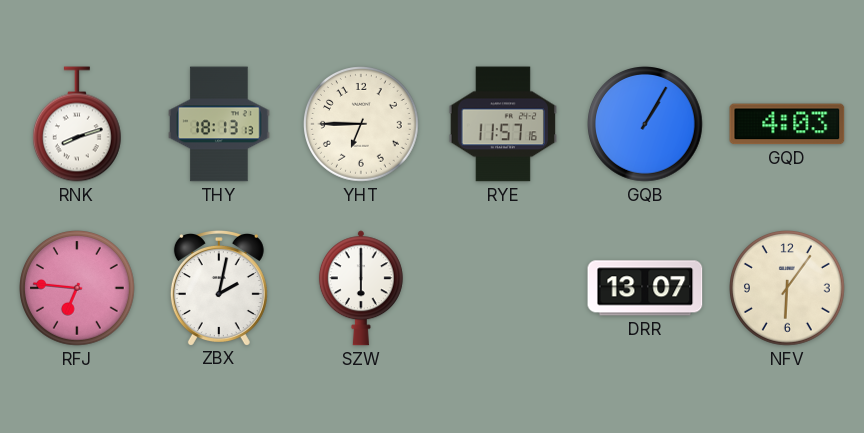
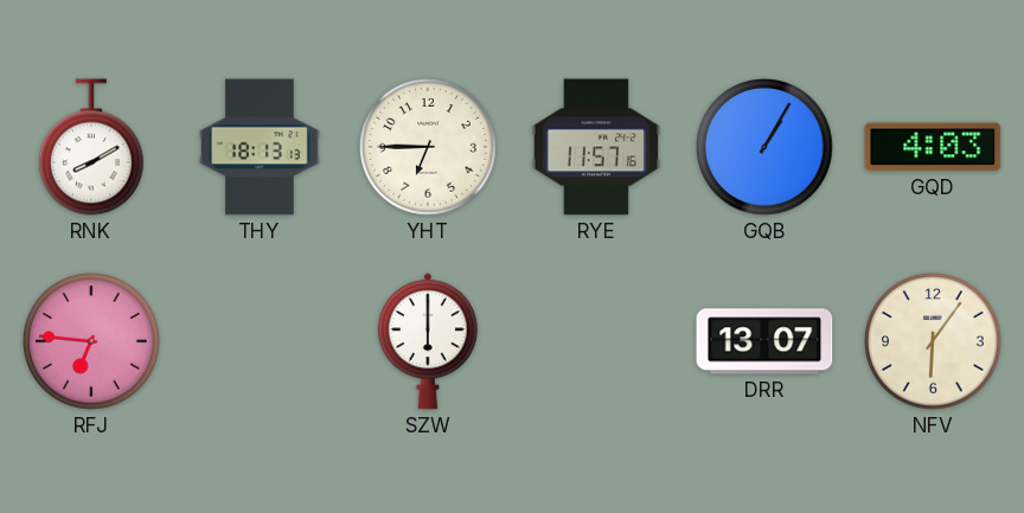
RNK: 8:12 -> 8:10
ZBX: 2:02 -> none
